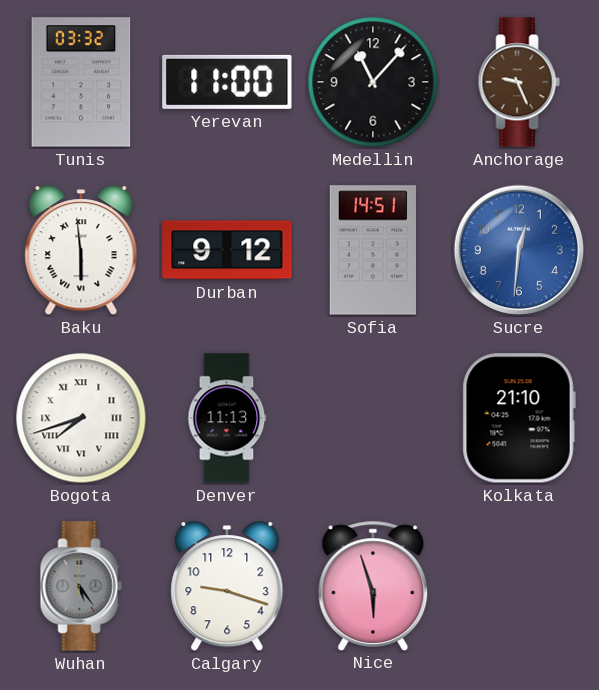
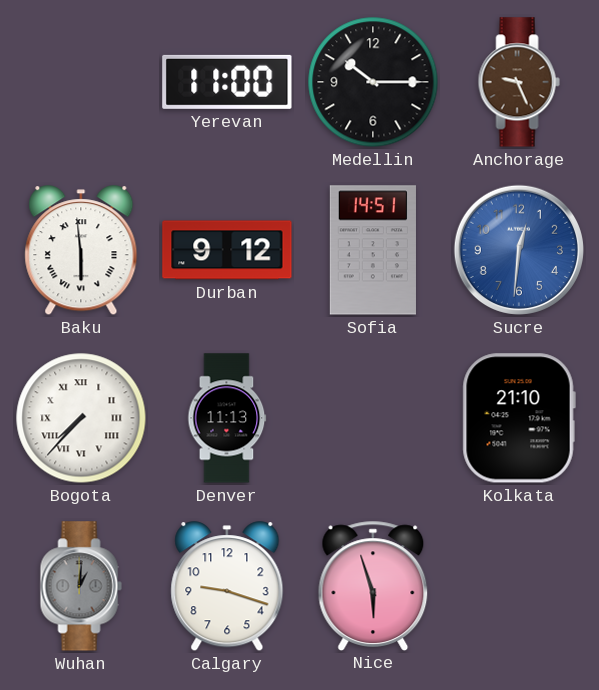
Tunis: 03:32 -> none
Medellin: 11:07 -> 10:15
Bogota: 7:42 -> 7:37
Wuhan: 5:24 -> 1:01
